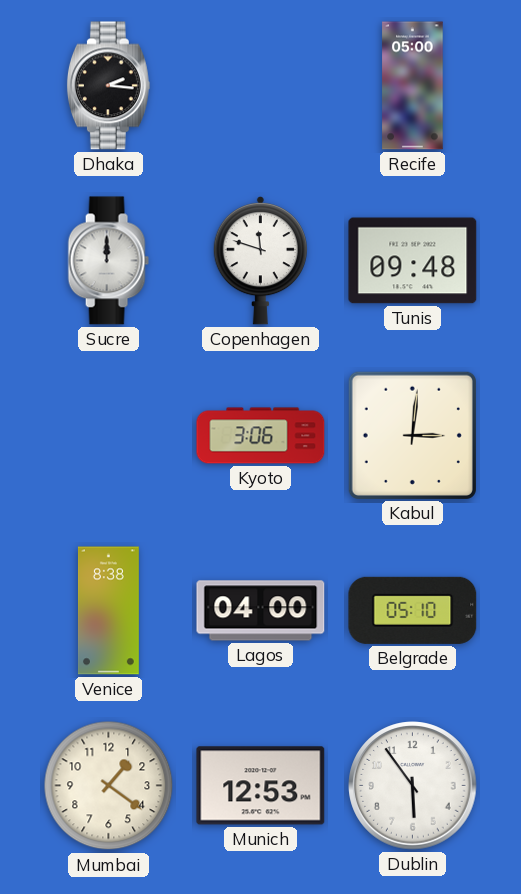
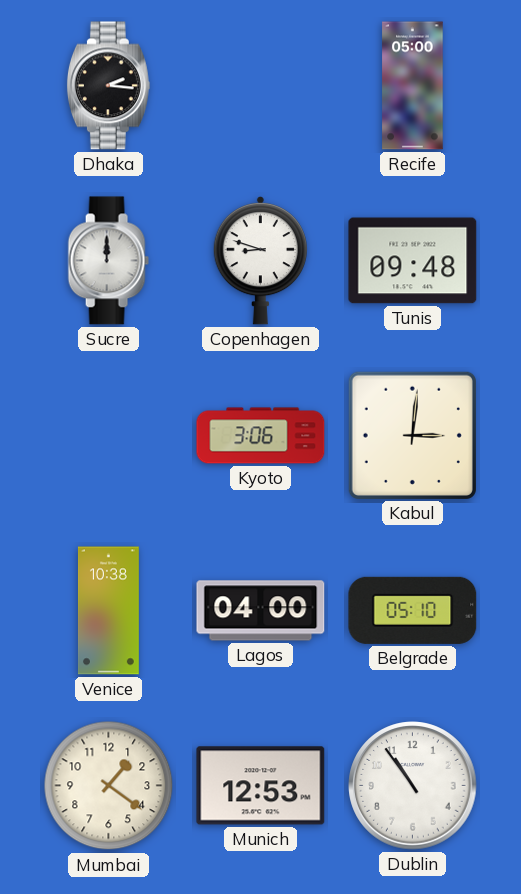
Copenhagen: 11:48 -> 8:48
Venice: 8:38 -> 10:38
Dublin: 5:54 -> 10:54
